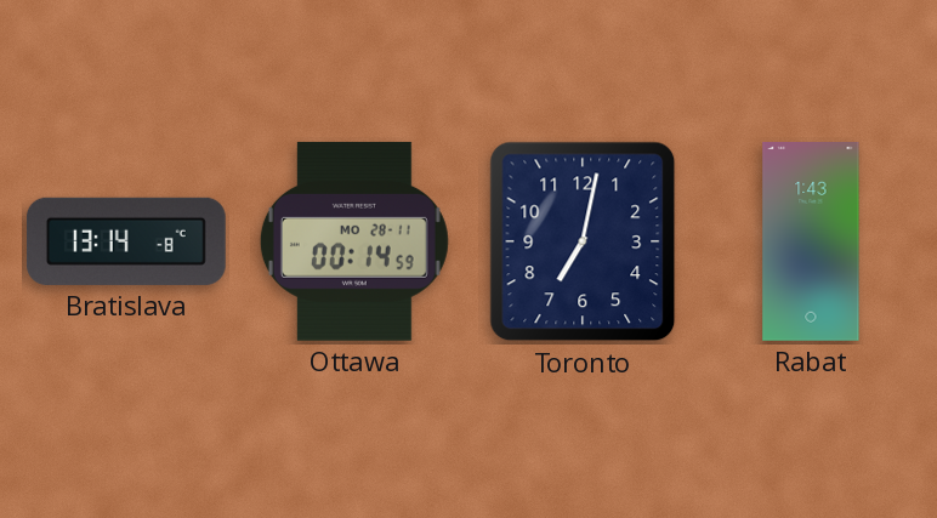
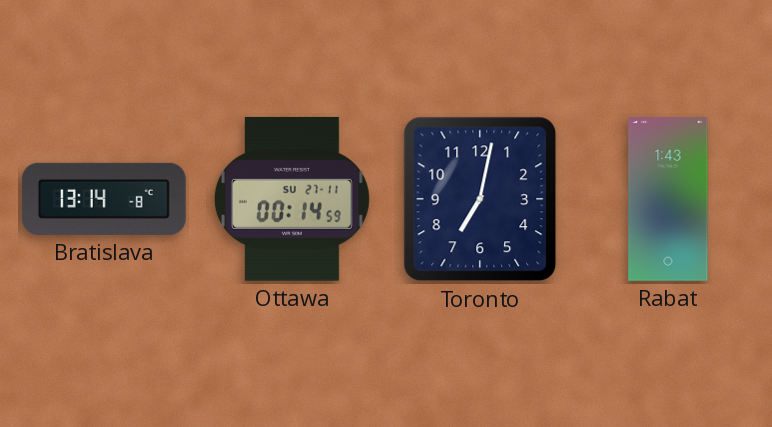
Ottawa date: MO 28-11 -> SU 27-11
